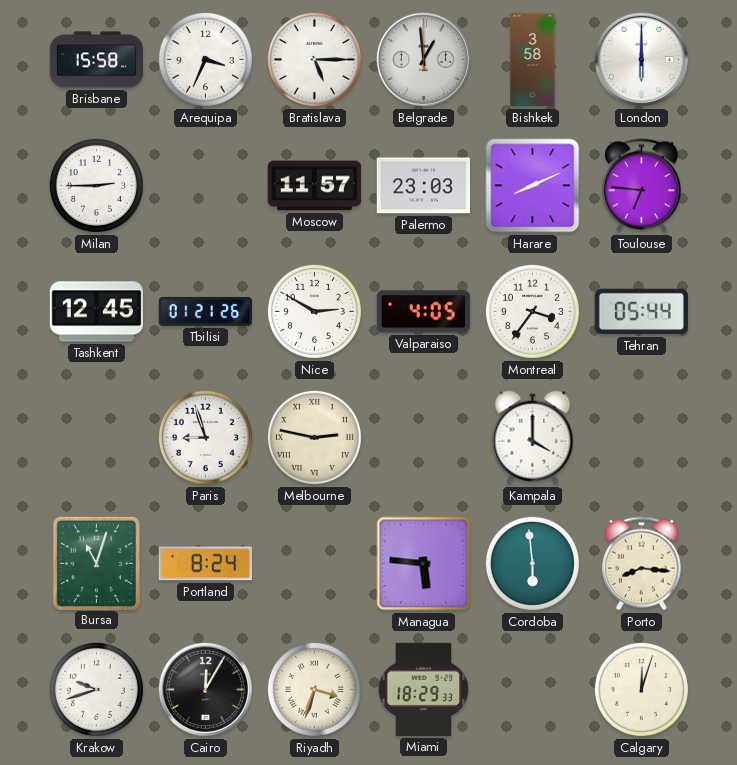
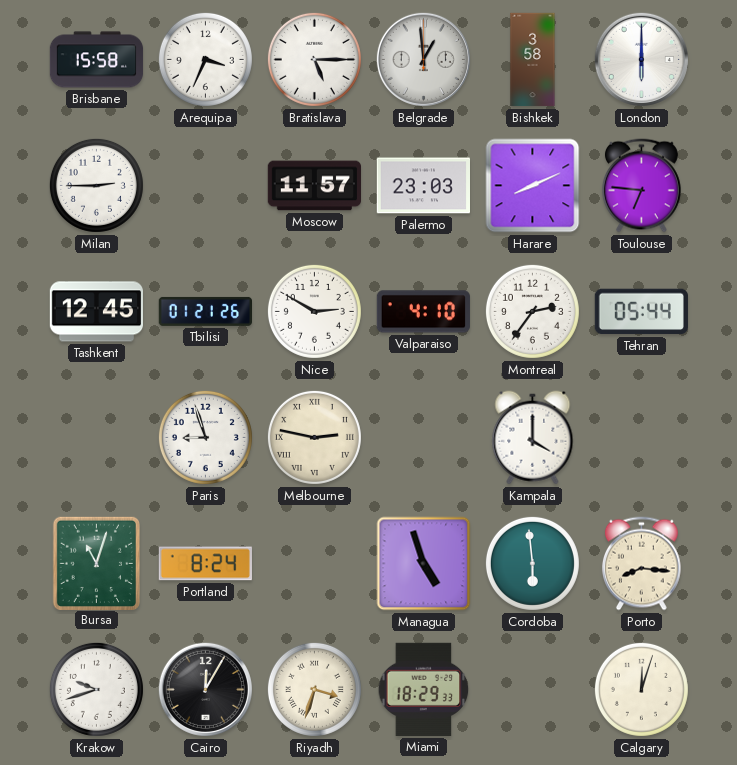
Valparaiso: 4:05 -> 4:10
Montreal: 3:36 -> 2:36
Managua: 5:46 -> 4:57
